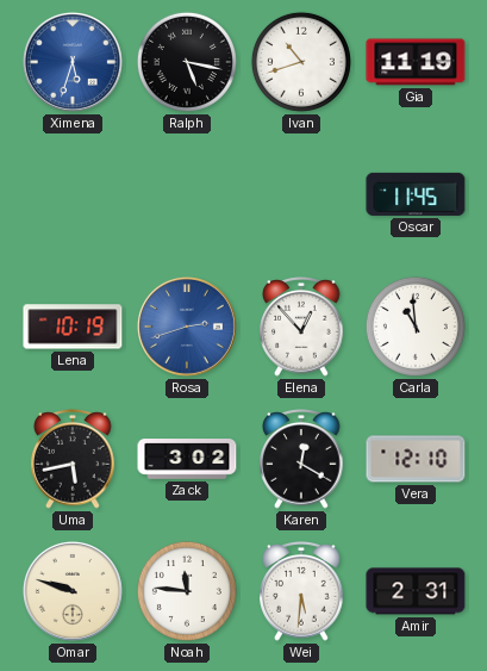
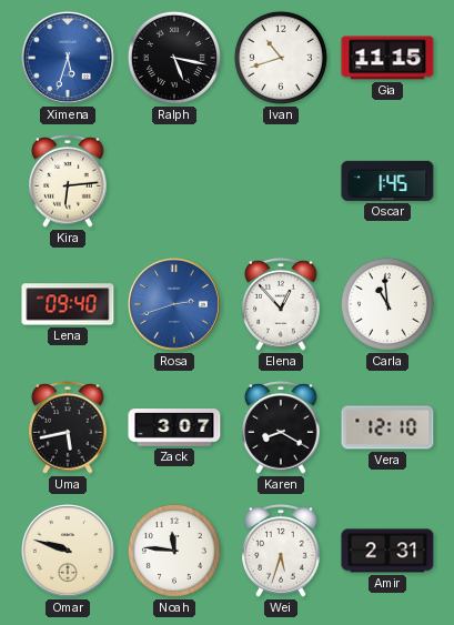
Gia: 11:19 -> 11:15
Kira: none -> 6:14
Oscar: 11:45 -> 1:45
Lena: 10:19 -> 09:40
Zack: 3:02 -> 3:07
Karen: 12:20 -> 8:20
Wei: 5:31 -> 5:33
